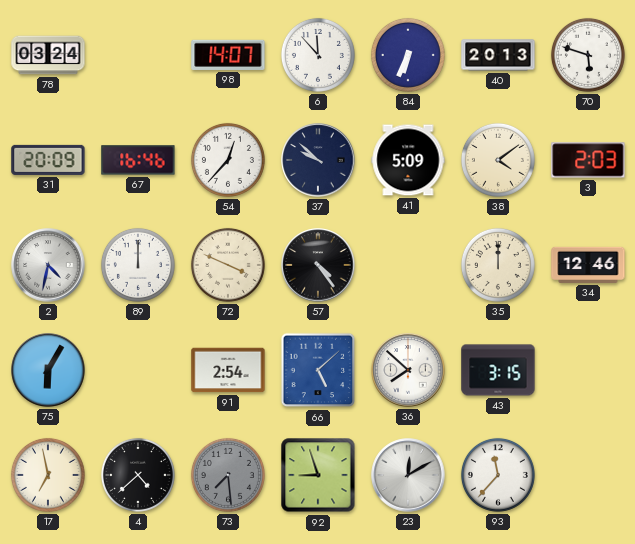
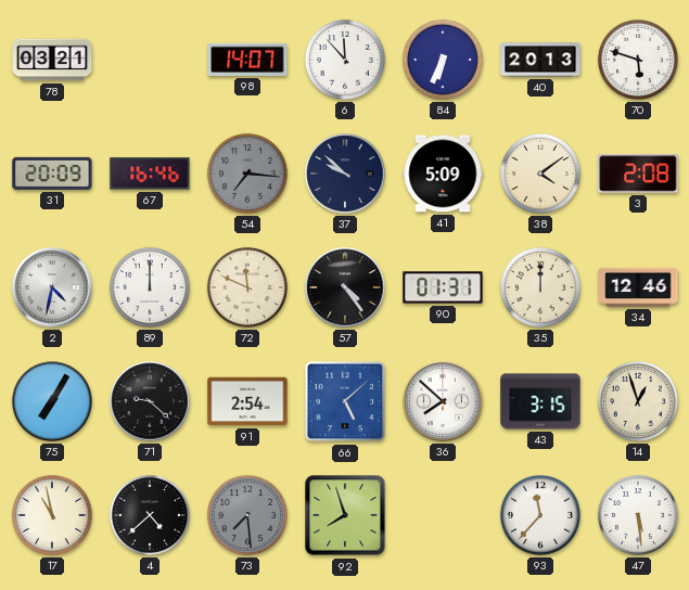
78: 03:24 -> 03:21
54: 12:37 -> 7:16
54 dial: white -> grey
3: 2:03 -> 2:08
72: 3:49 -> 11:49
90: none -> 01:31
75: 6:05 -> 7:05
71: none -> 9:22
14: none -> 12:57
17: 6:58 -> 10:58
92: 8:57 -> 7:57
23: 12:10 -> none
47: none -> 5:29
